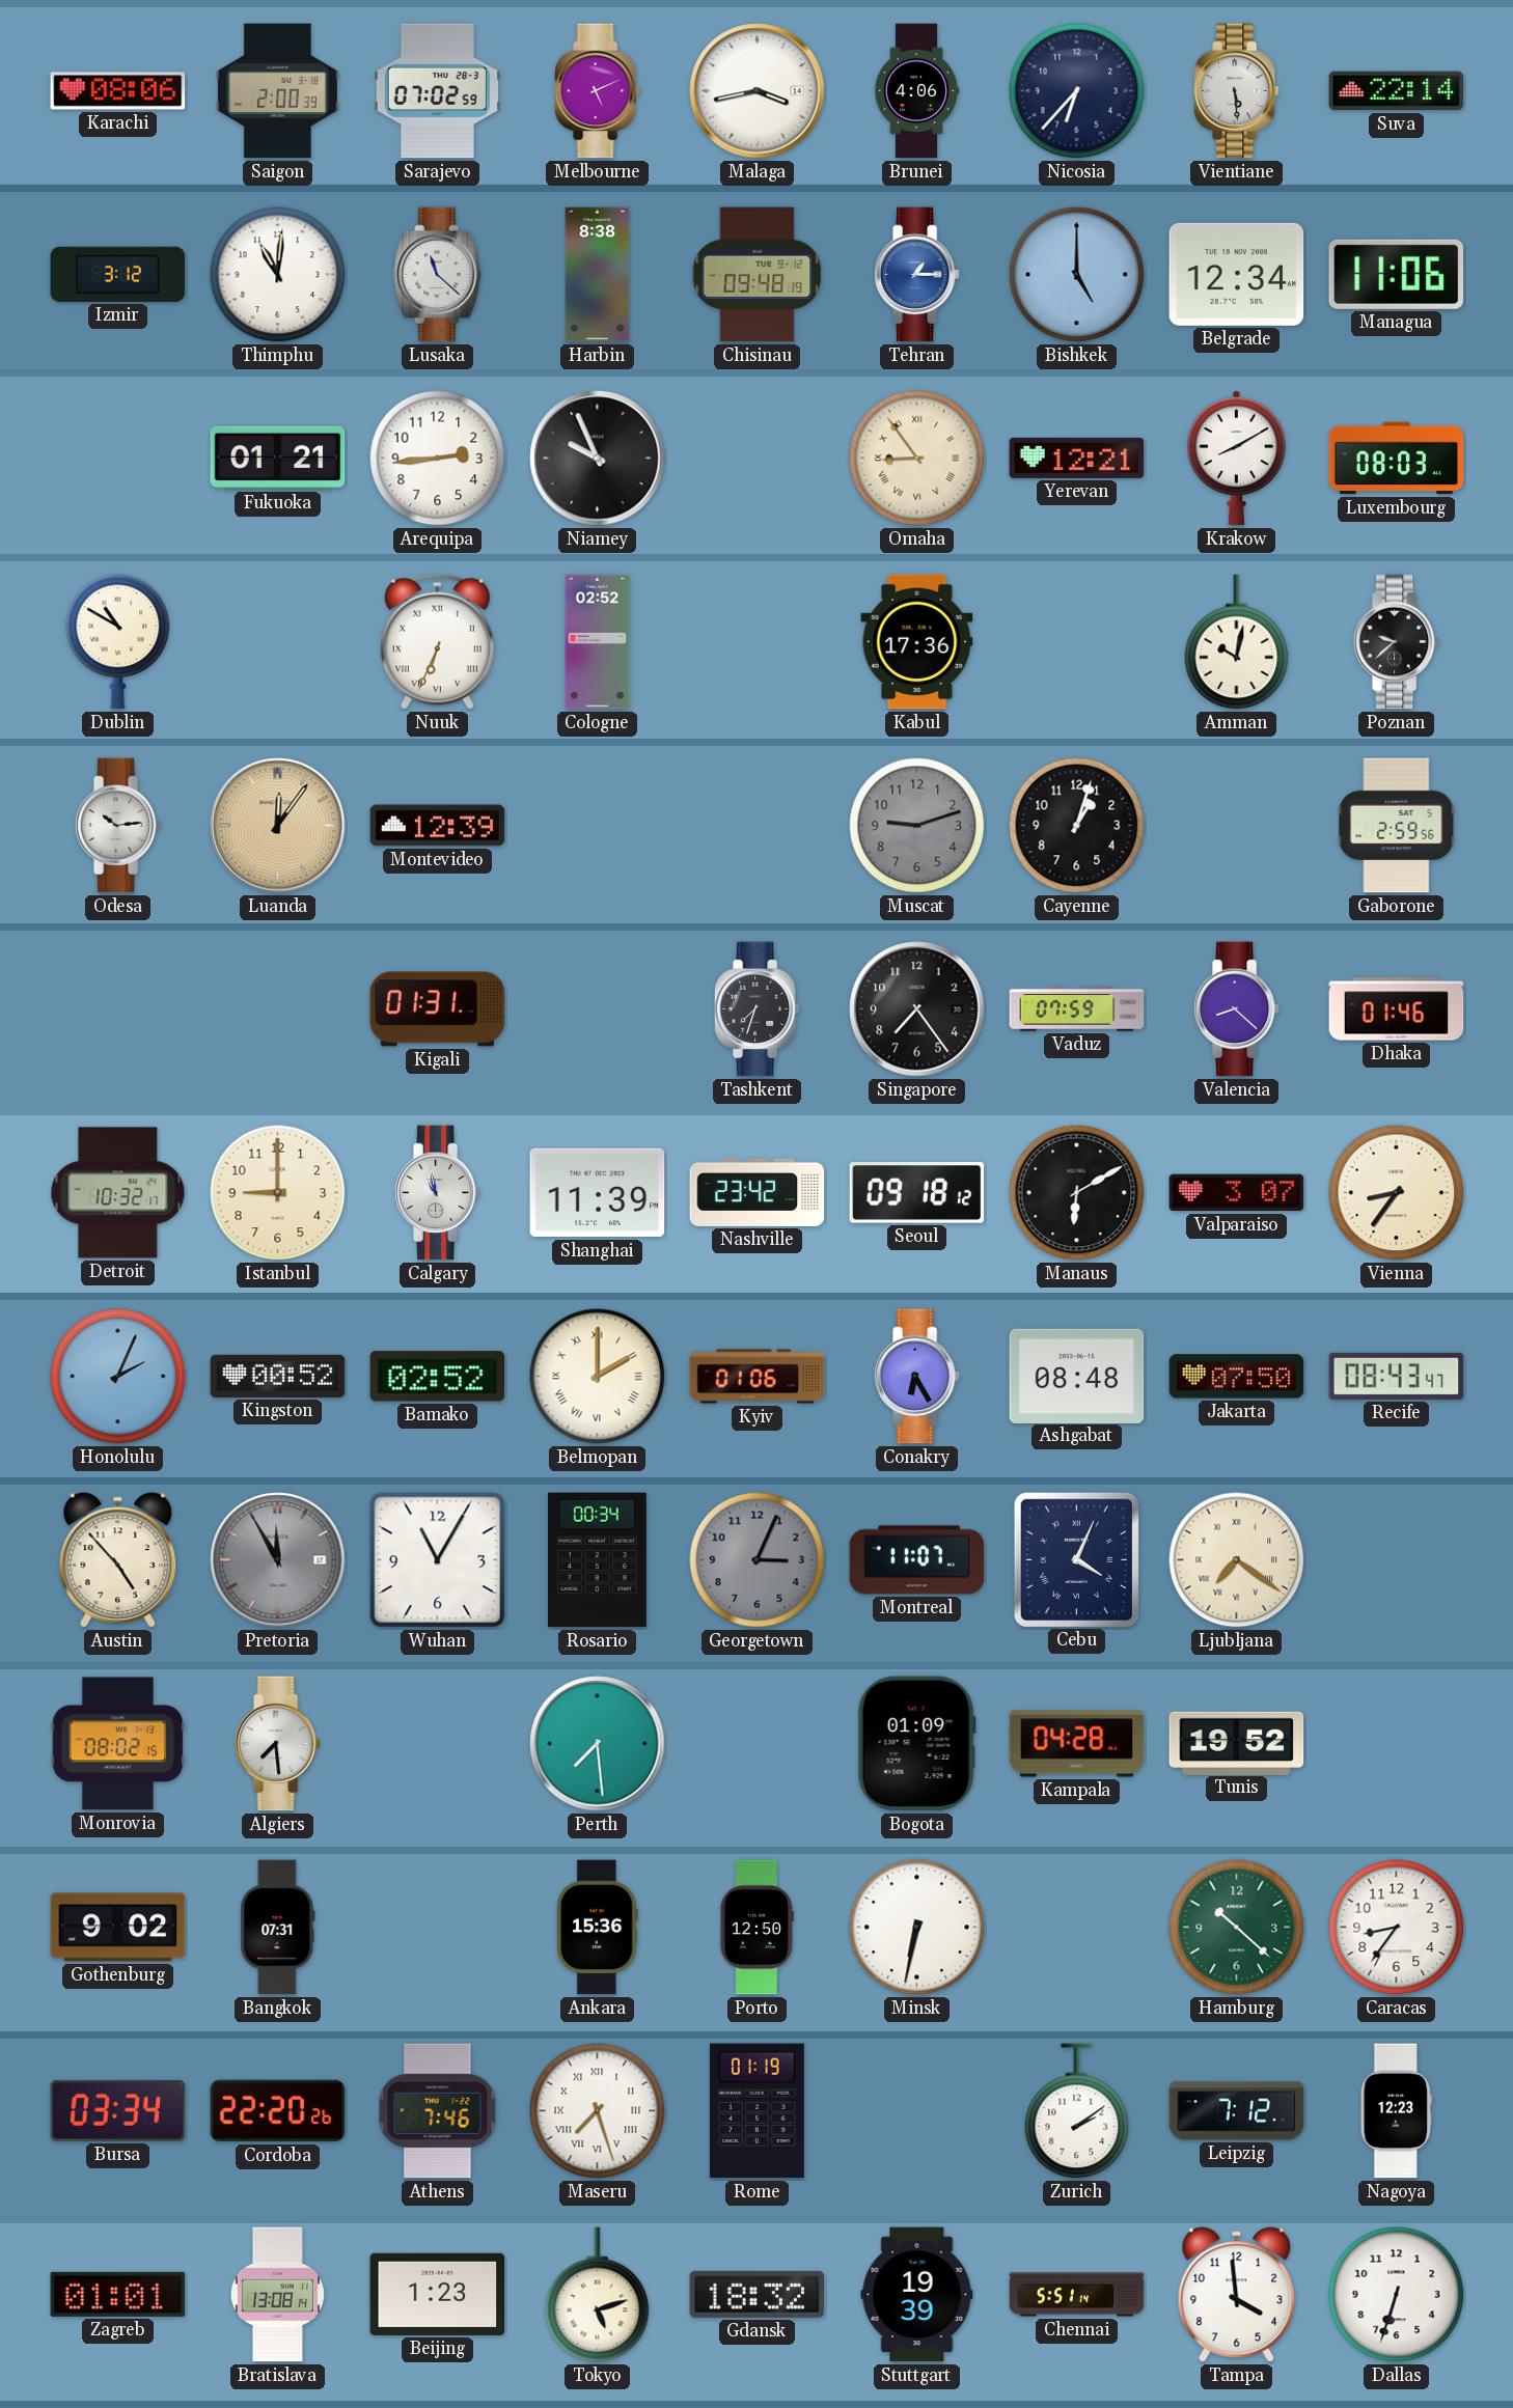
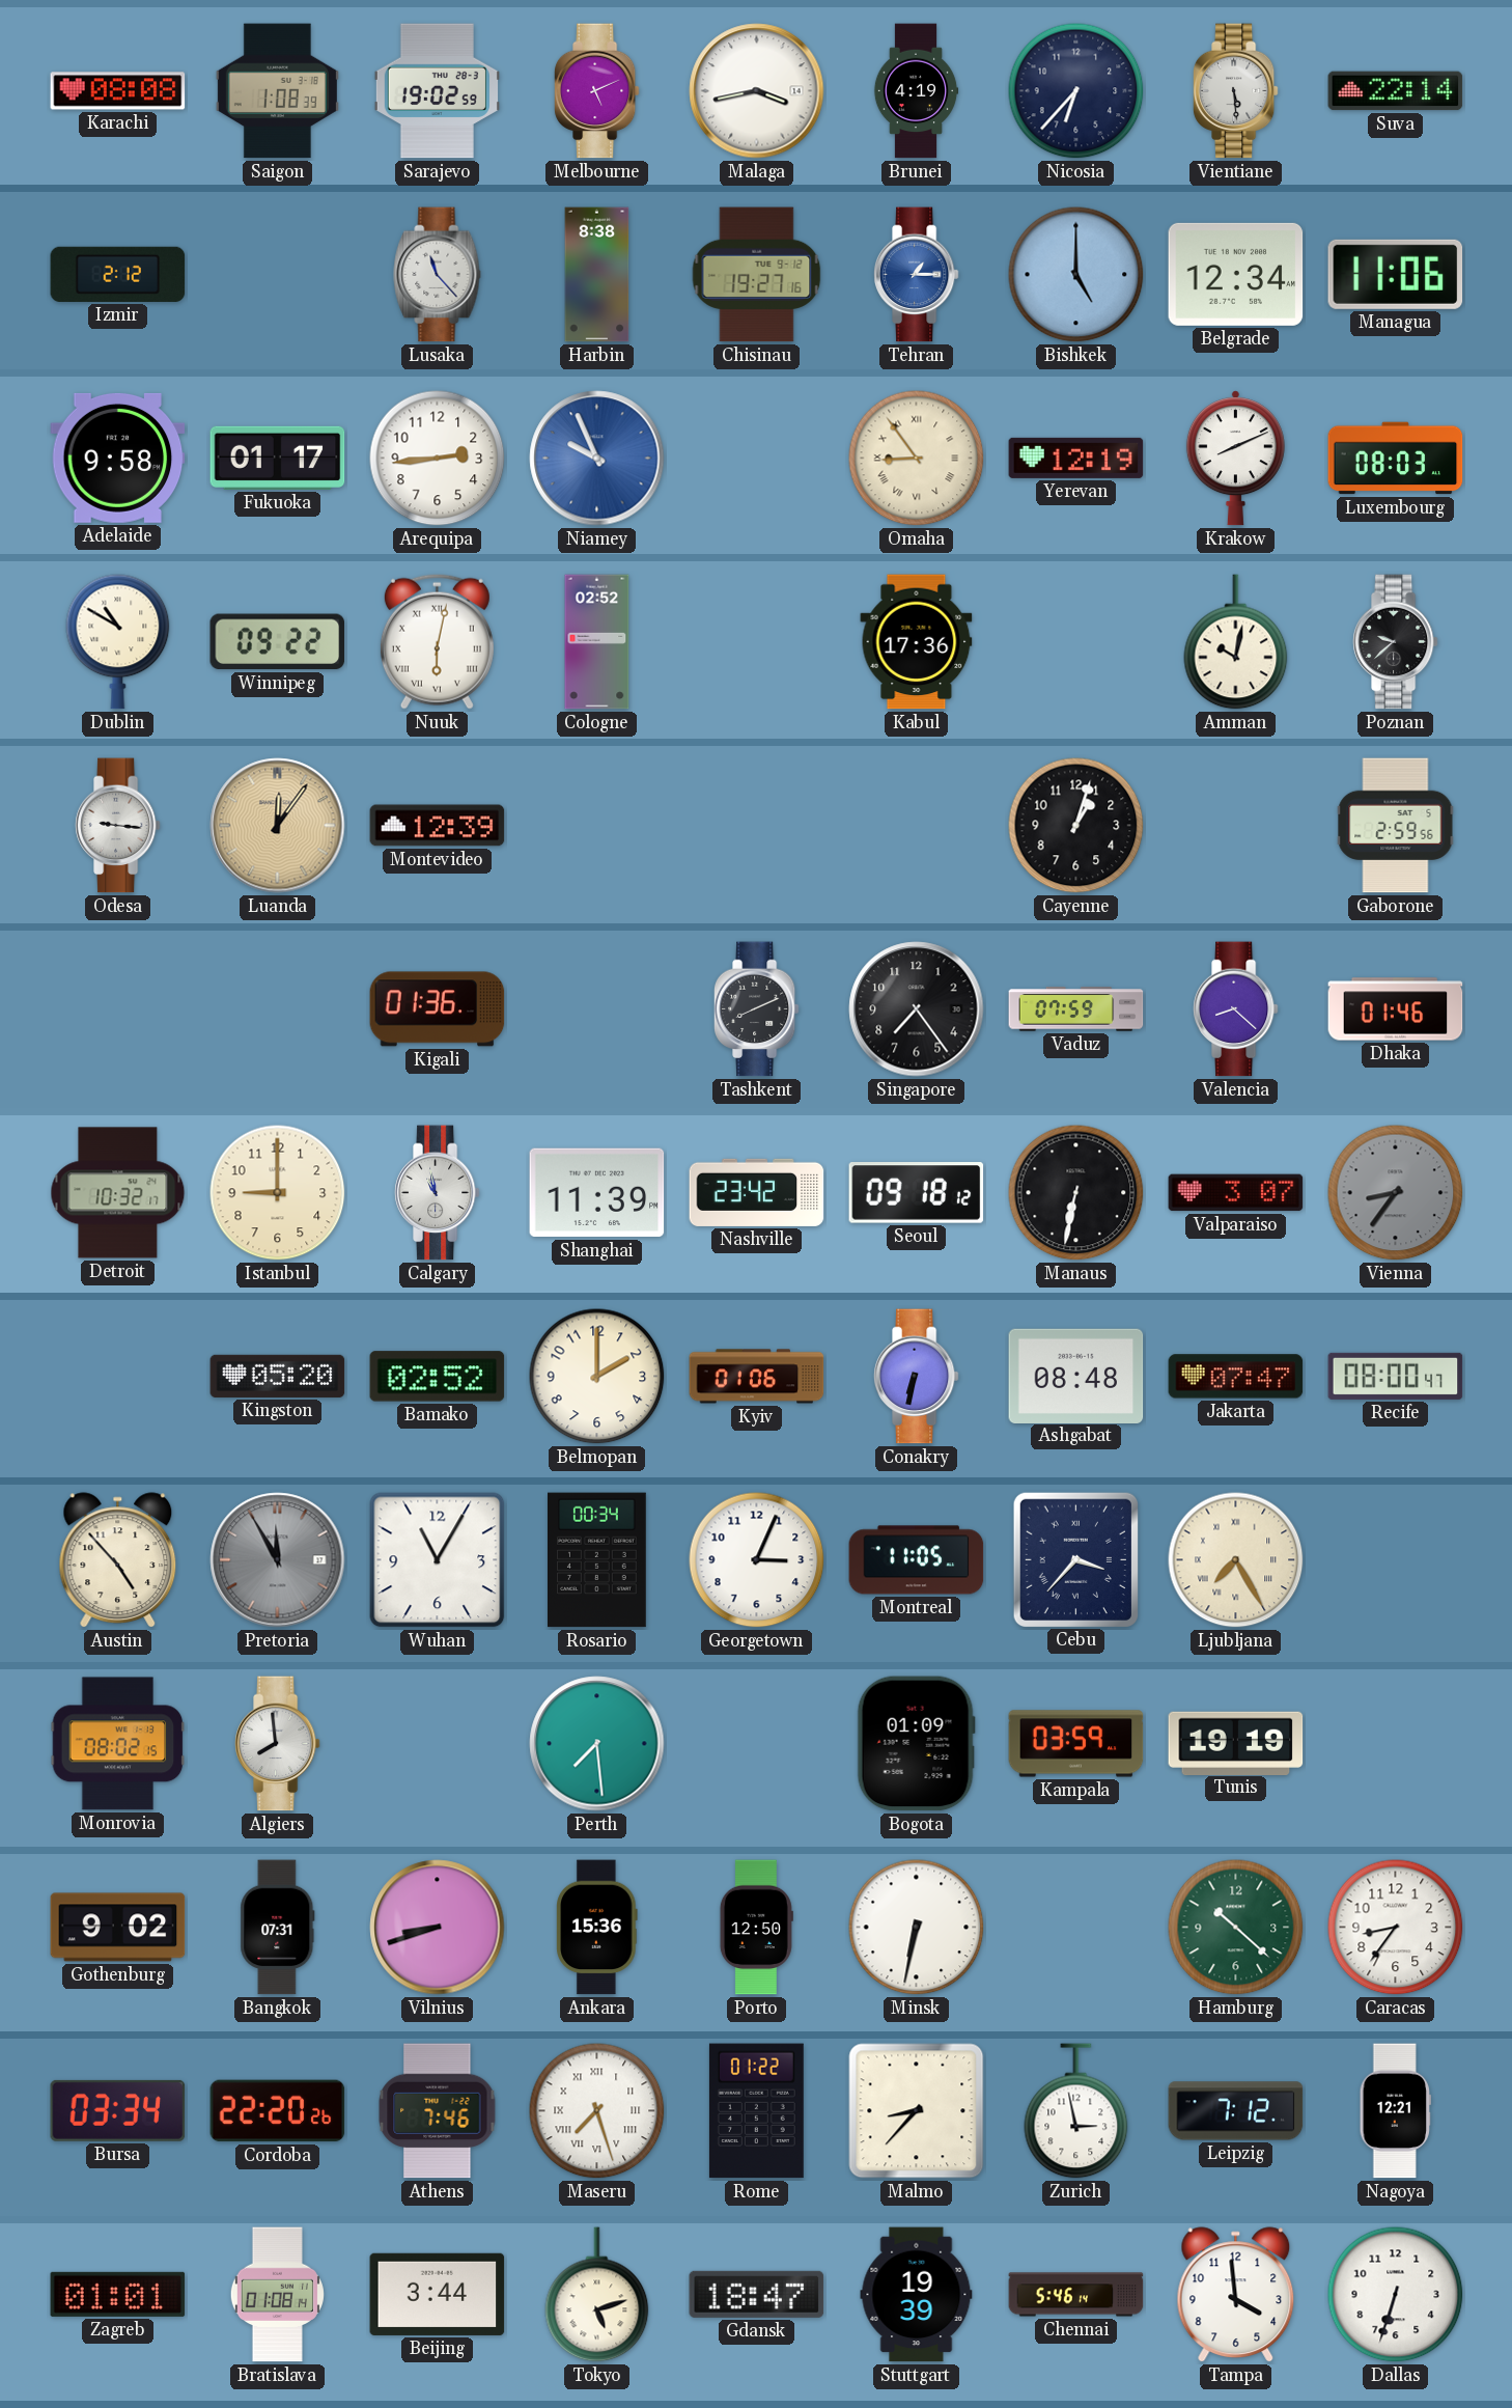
Karachi: 08:06 -> 08:08
Saigon: 2:00 -> 1:08
Sarajevo: 07:02 -> 19:02
Brunei: 4:06 -> 4:19
Izmir: 3:12 -> 2:12
Thimphu: 11:01 -> none
Lusaka: 11:22 -> 11:23
Chisinau: 09:48 -> 19:27
Adelaide: none -> 9:58
Fukuoka: 01:21 -> 01:17
Niamey dial: black -> blue
Yerevan: 12:21 -> 12:19
Krakow: 8:10 -> 8:11
Winnipeg: none -> 09:22
Nuuk: 6:34 -> 6:02
Odesa: 10:14 -> 9:16
Muscat: 9:12 -> none
Kigali: 01:31 -> 01:36
Tashkent: 7:33 -> 8:11
Manaus: 6:10 -> 6:32
Vienna dial: cream -> grey
Honolulu: 2:04 -> none
Kingston: 00:52 -> 05:20
Belmopan numerals: Roman -> Arabic
Conakry: 6:25 -> 6:32
Jakarta: 07:50 -> 07:47
Recife: 08:43 -> 08:00
Georgetown dial: grey -> white
Montreal: 11:07 -> 11:05
Cebu: 4:04 -> 3:37
Ljubljana: 7:21 -> 7:25
Algiers: 7:29 -> 7:59
Kampala: 04:28 -> 03:59
Tunis: 19:52 -> 19:19
Vilnius: none -> 8:42
Rome: 01:19 -> 01:22
Malmo: none -> 8:37
Zurich: 2:09 -> 2:58
Nagoya: 12:23 -> 12:21
Bratislava: 13:08 -> 01:08
Beijing: 1:23 -> 3:44
Gdansk: 18:32 -> 18:47
Chennai: 5:51 -> 5:46
